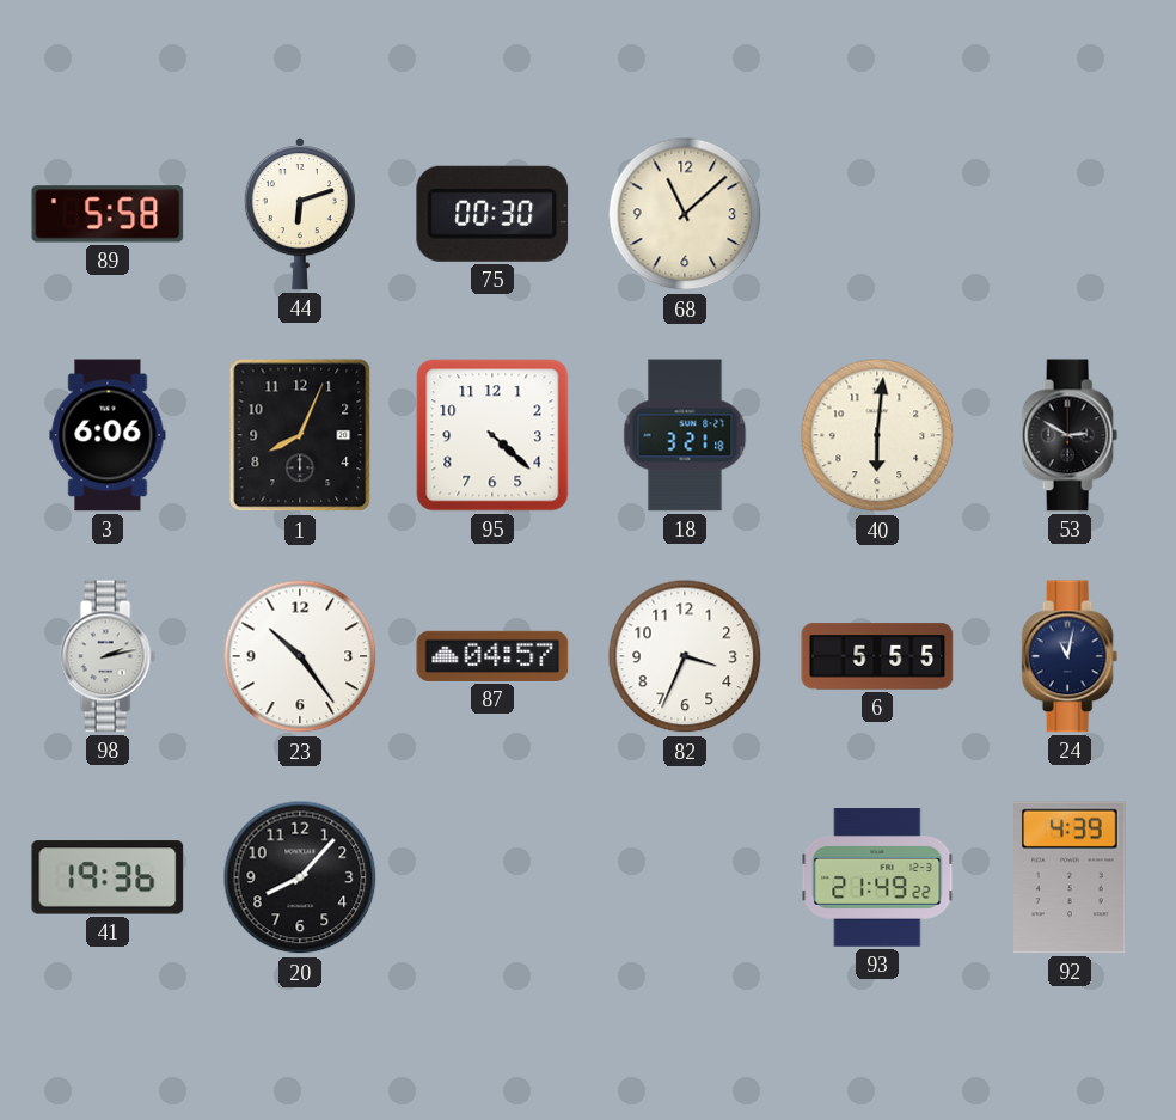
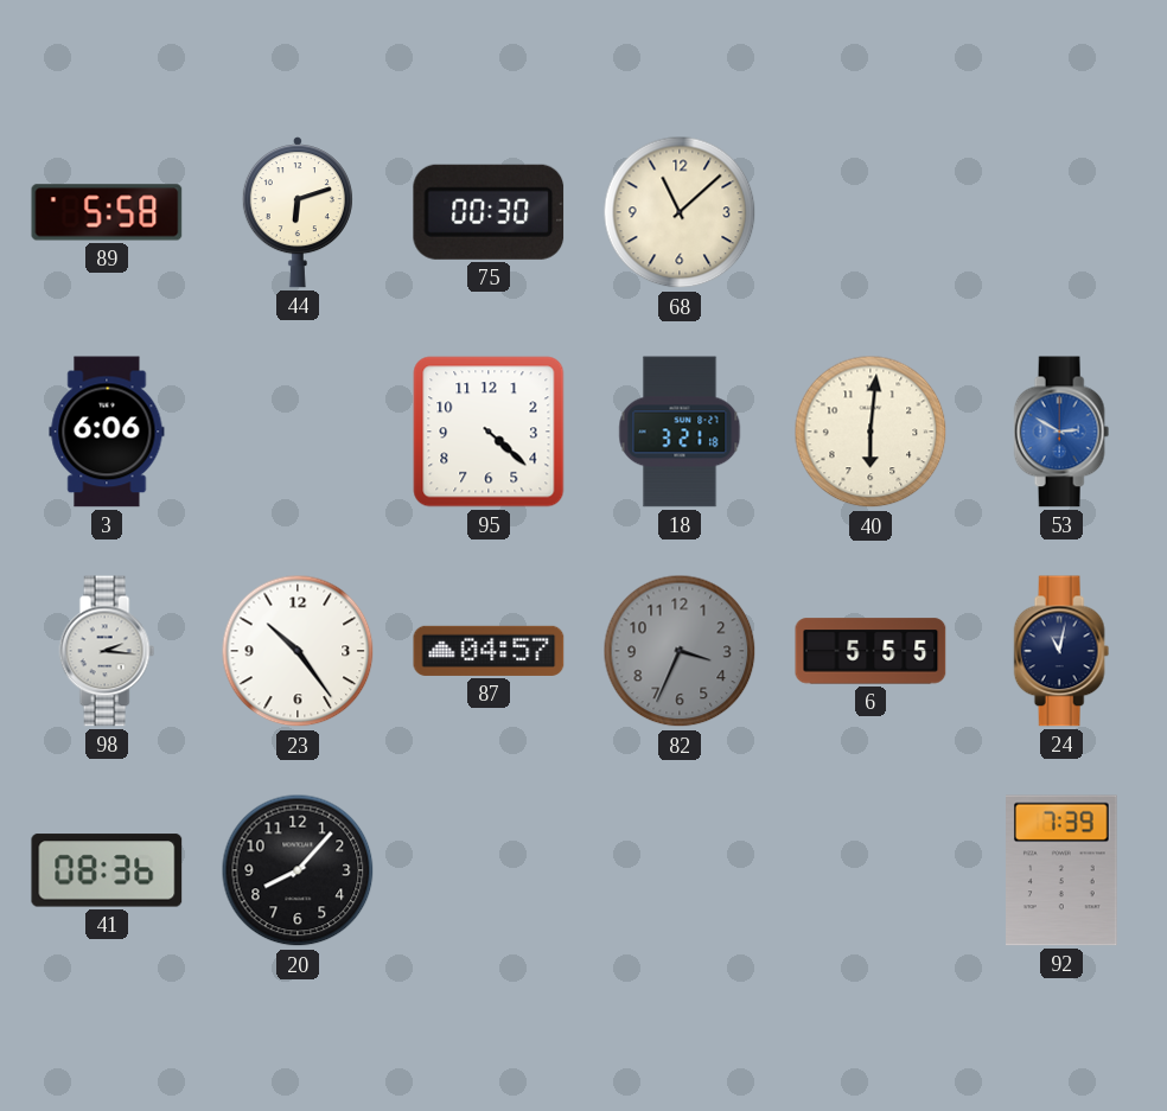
1: 8:04 -> none
53 dial: black -> blue
98: 2:13 -> 2:16
82 dial: white -> grey
41: 19:36 -> 08:36
93: 21:49 -> none
92: 4:39 -> 7:39
